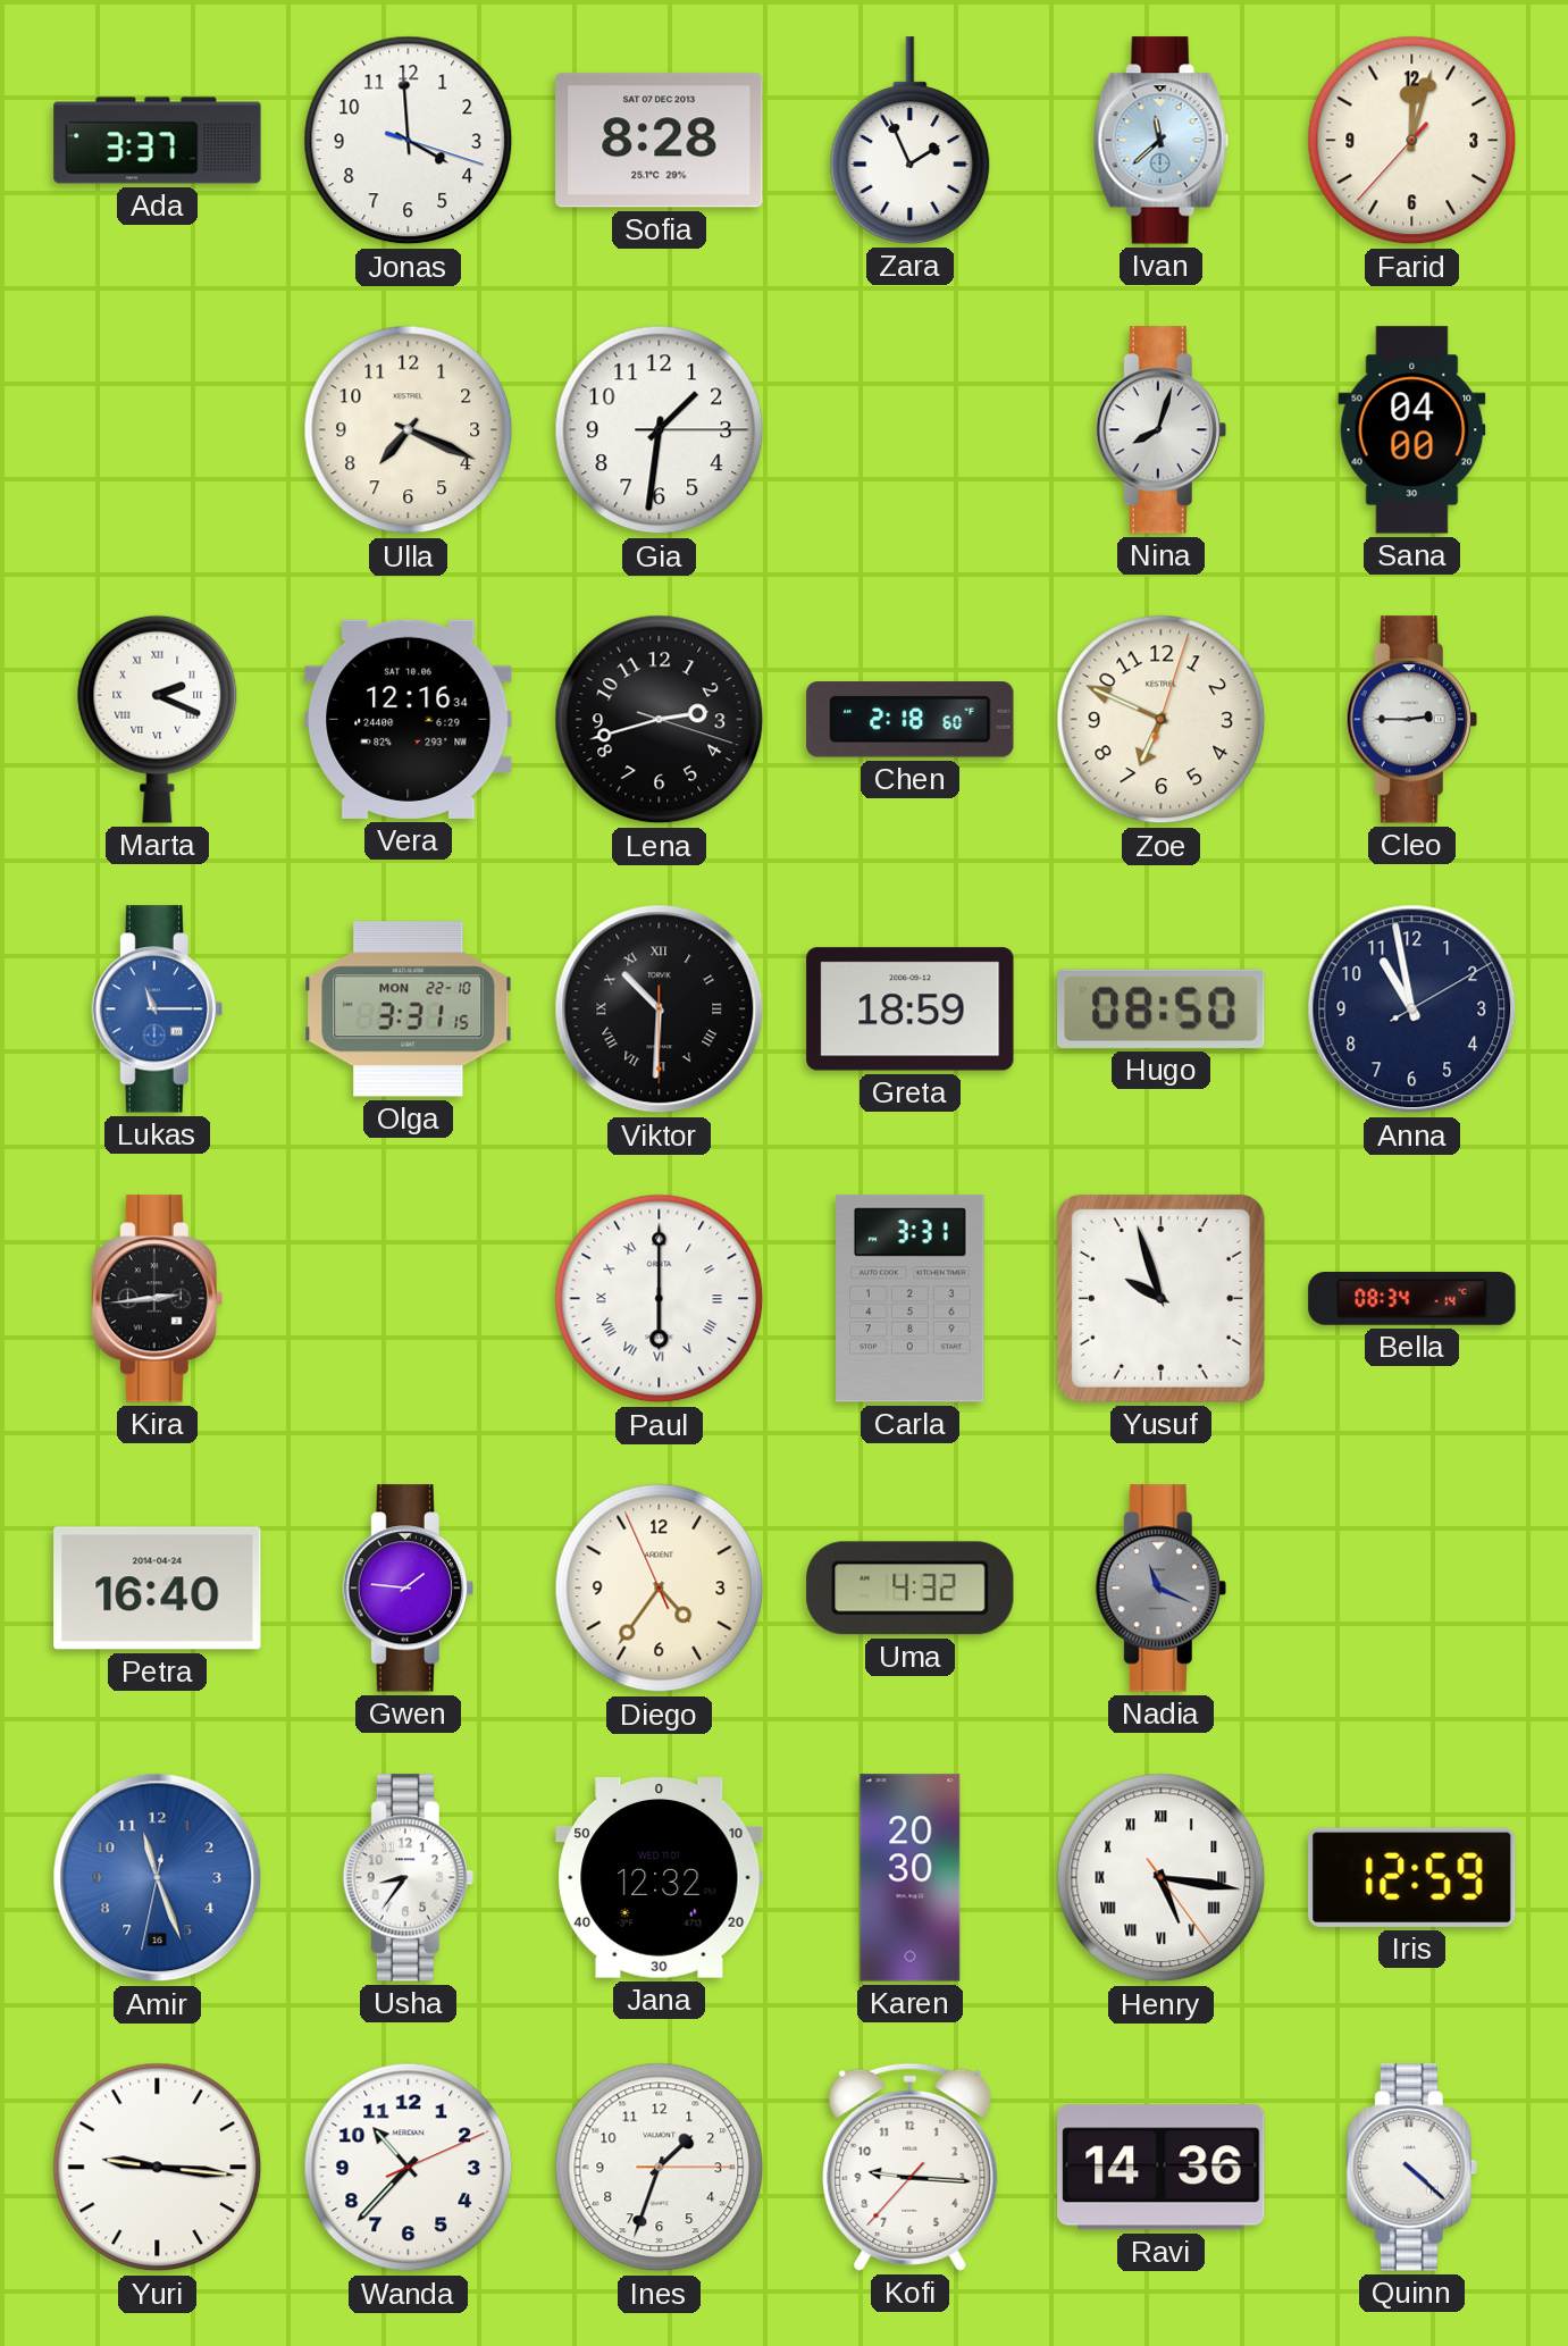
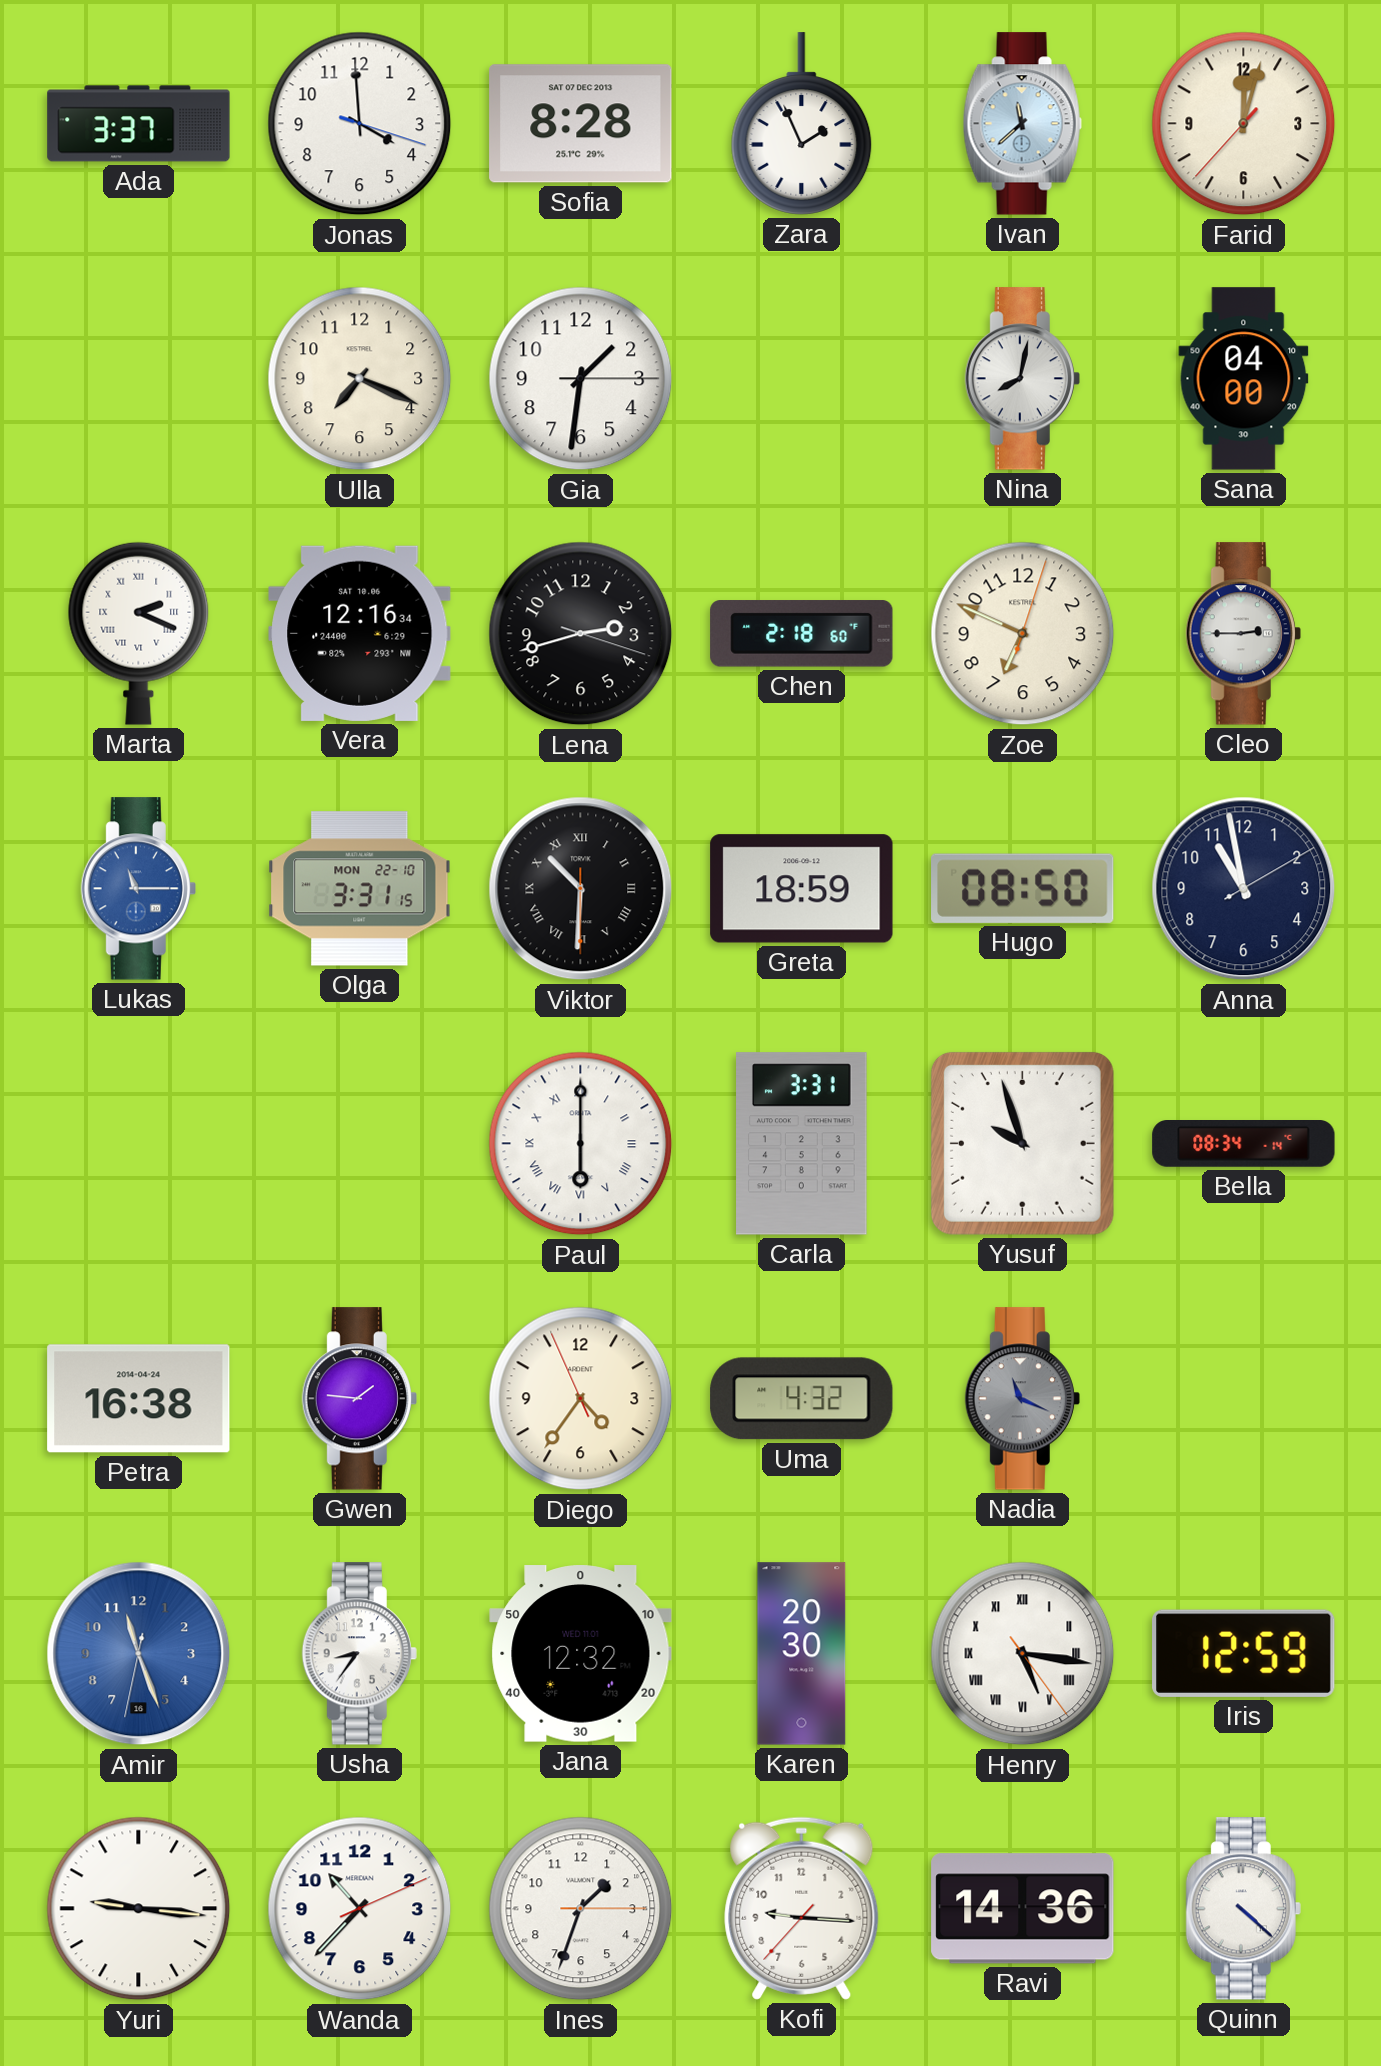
Nina: 8:03 -> 8:02
Kira: 2:44 -> none
Petra: 16:40 -> 16:38
